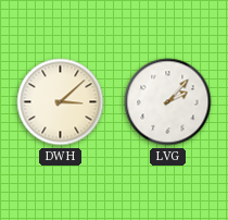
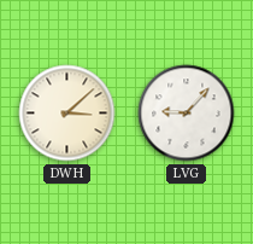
LVG: 2:07 -> 9:07
